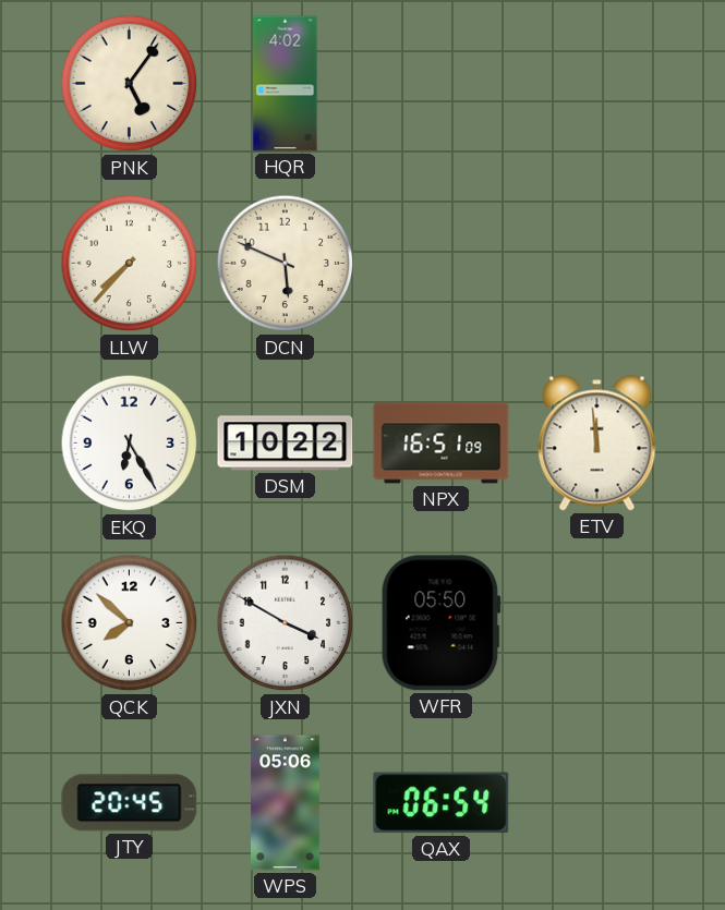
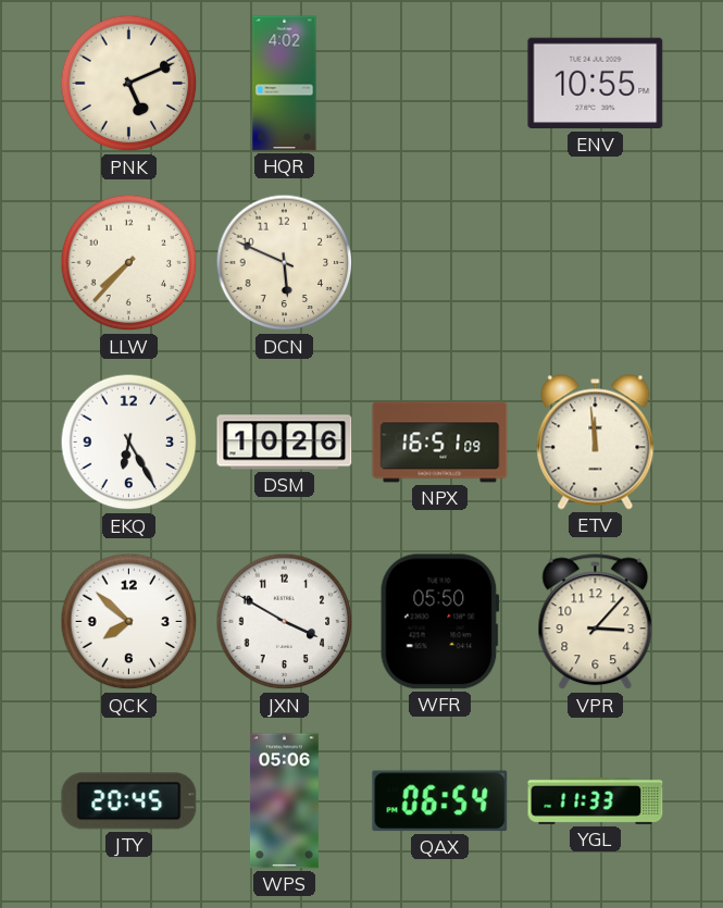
PNK: 5:06 -> 5:11
ENV: none -> 10:55
DSM: 10:22 -> 10:26
VPR: none -> 3:07
YGL: none -> 11:33
